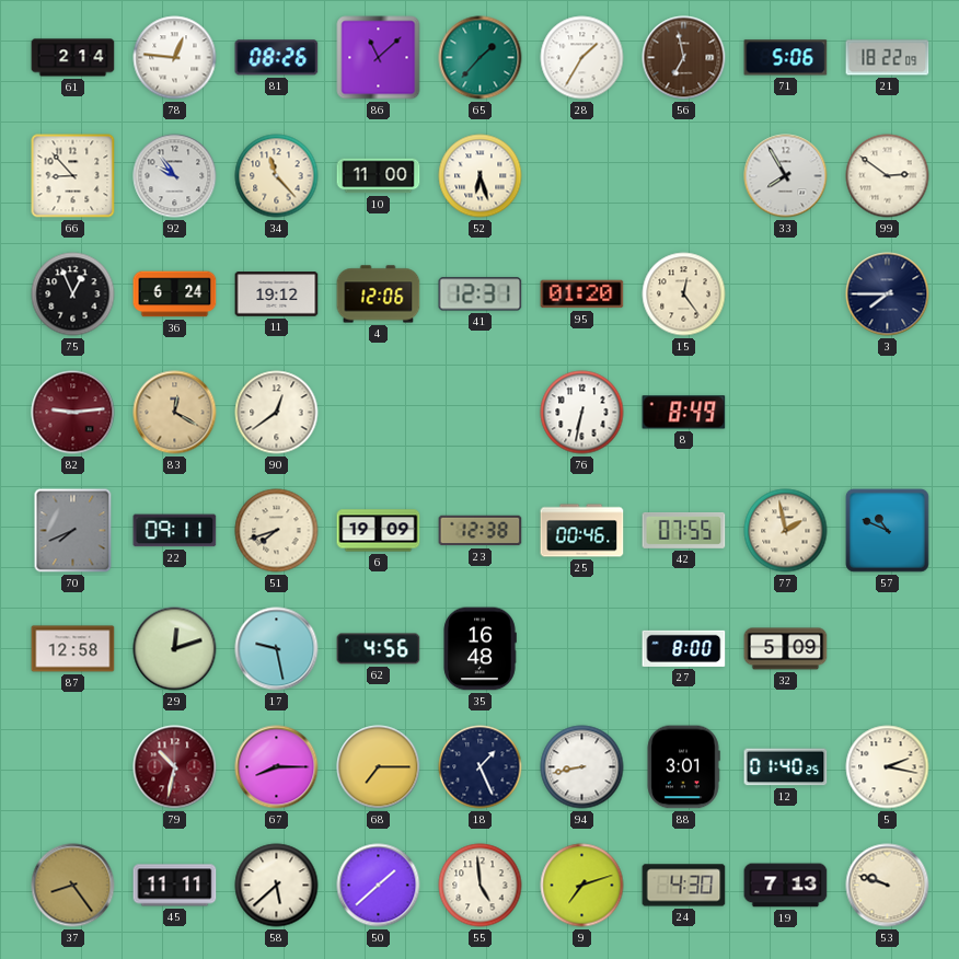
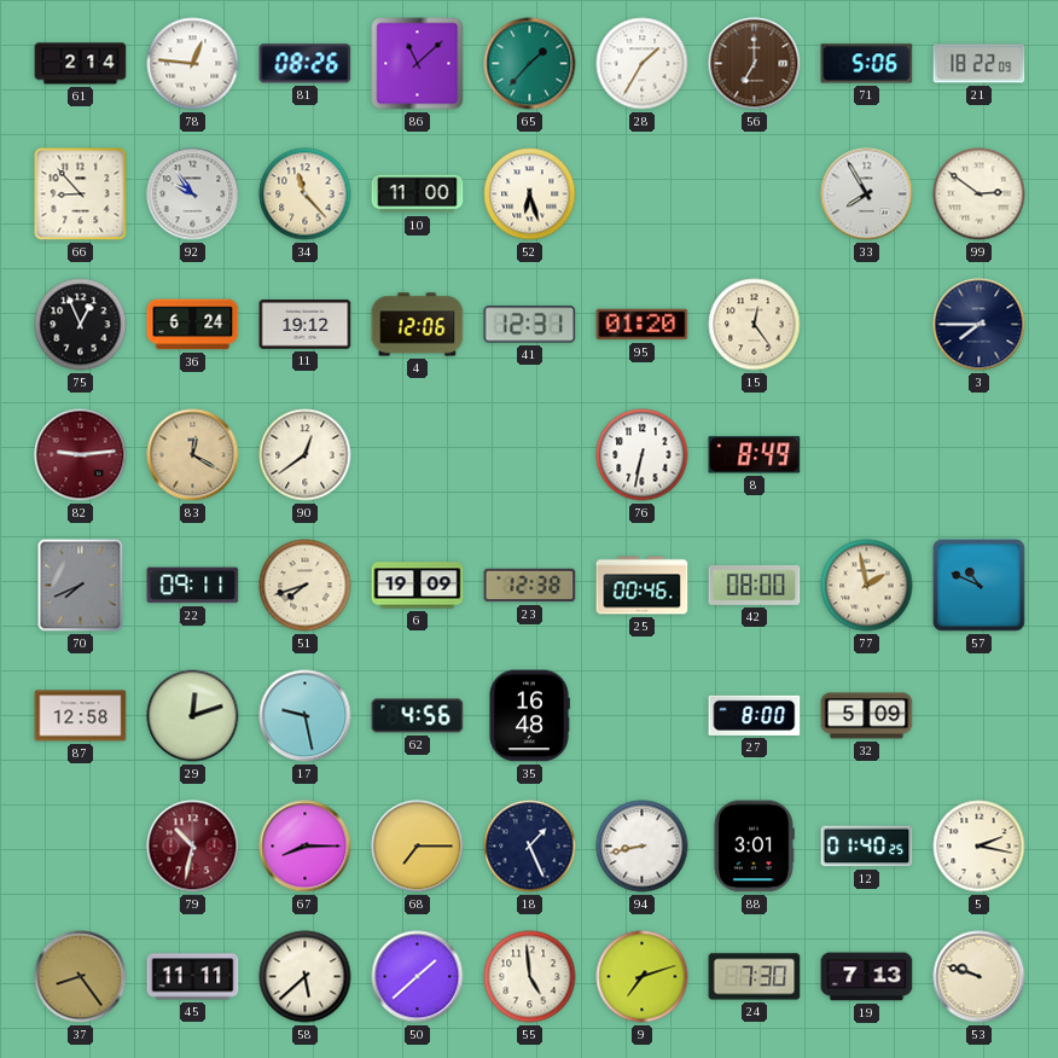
56: 6:58 -> 7:00
42: 07:55 -> 08:00
24: 4:30 -> 7:30
